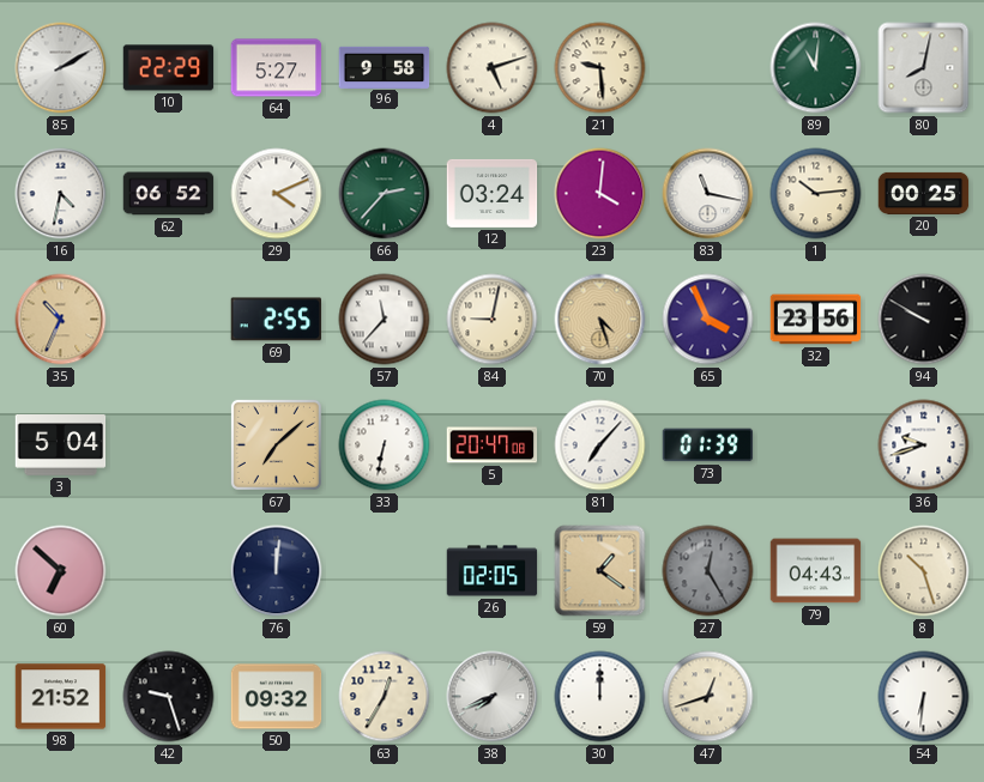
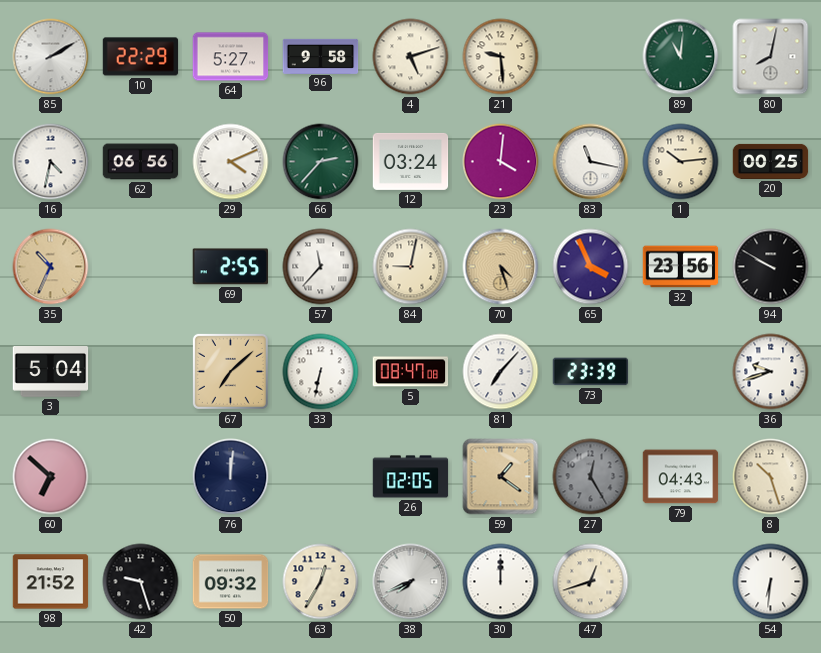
62: 06:52 -> 06:56
5: 20:47 -> 08:47
73: 01:39 -> 23:39
